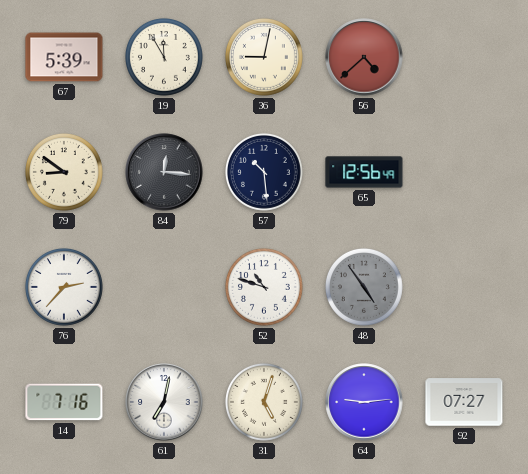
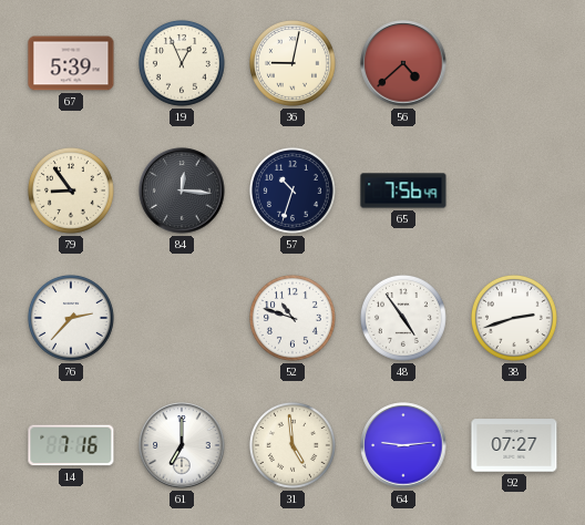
19: 11:55 -> 12:56
79: 8:51 -> 8:54
57: 10:29 -> 10:33
65: 12:56 -> 7:56
48 dial: grey -> white
38: none -> 2:42
61: 7:02 -> 7:00
31: 5:03 -> 4:59
